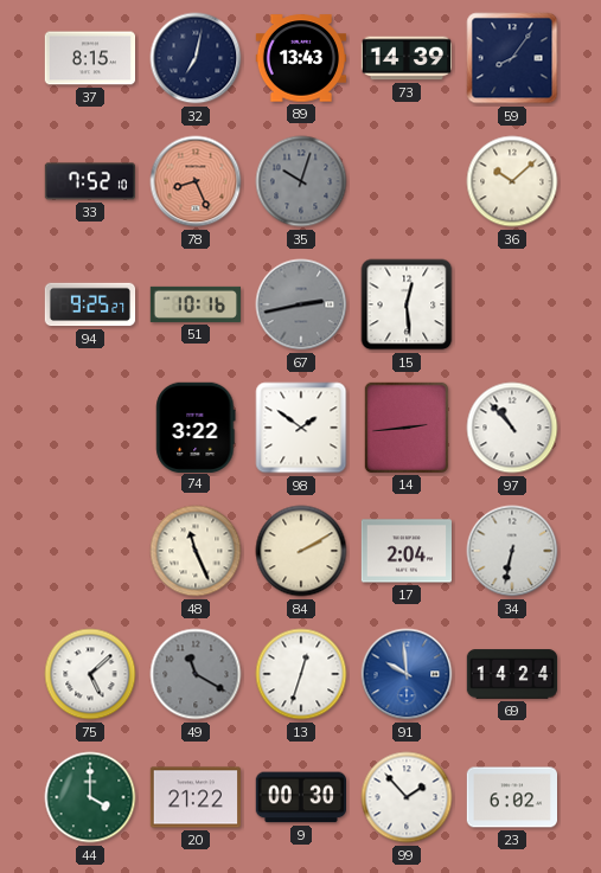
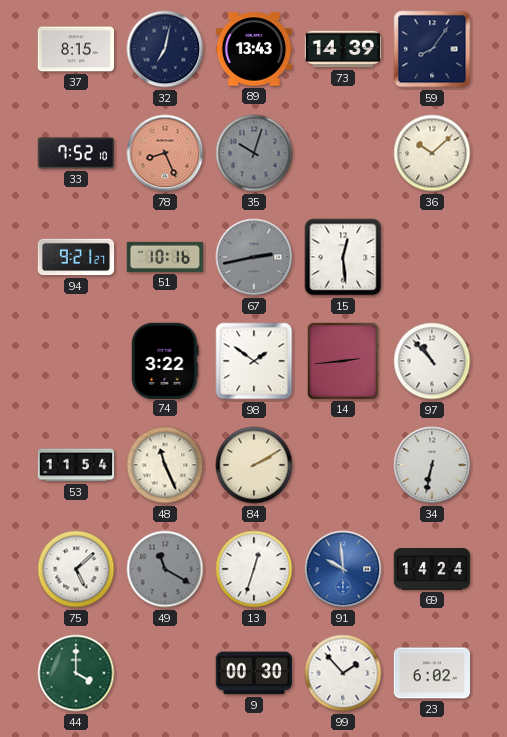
94: 9:25 -> 9:21
53: none -> 11:54
17: 2:04 -> none
20: 21:22 -> none
